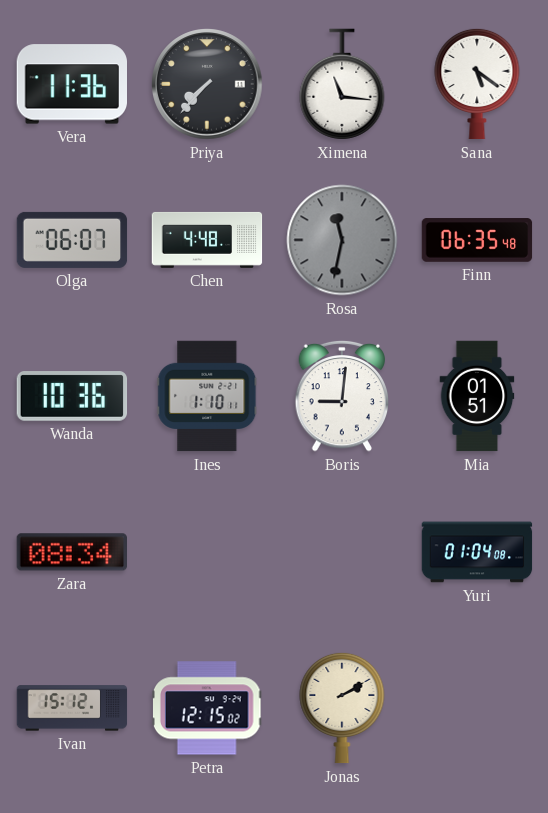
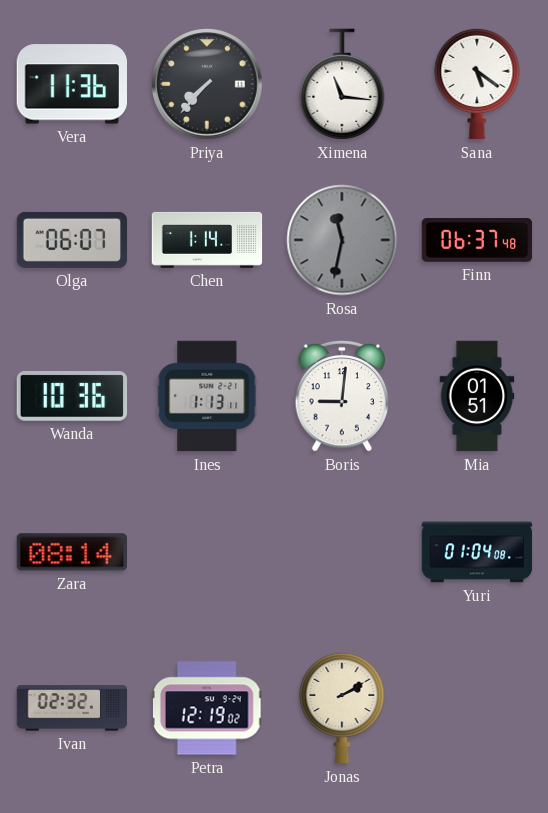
Chen: 4:48 -> 1:14
Finn: 06:35 -> 06:37
Ines: 1:10 -> 1:13
Zara: 08:34 -> 08:14
Ivan: 15:12 -> 02:32
Petra: 12:15 -> 12:19
